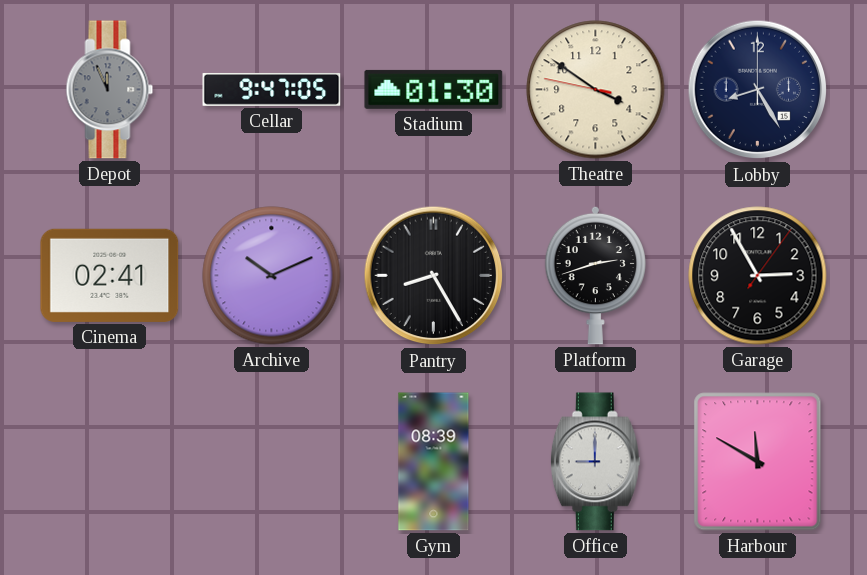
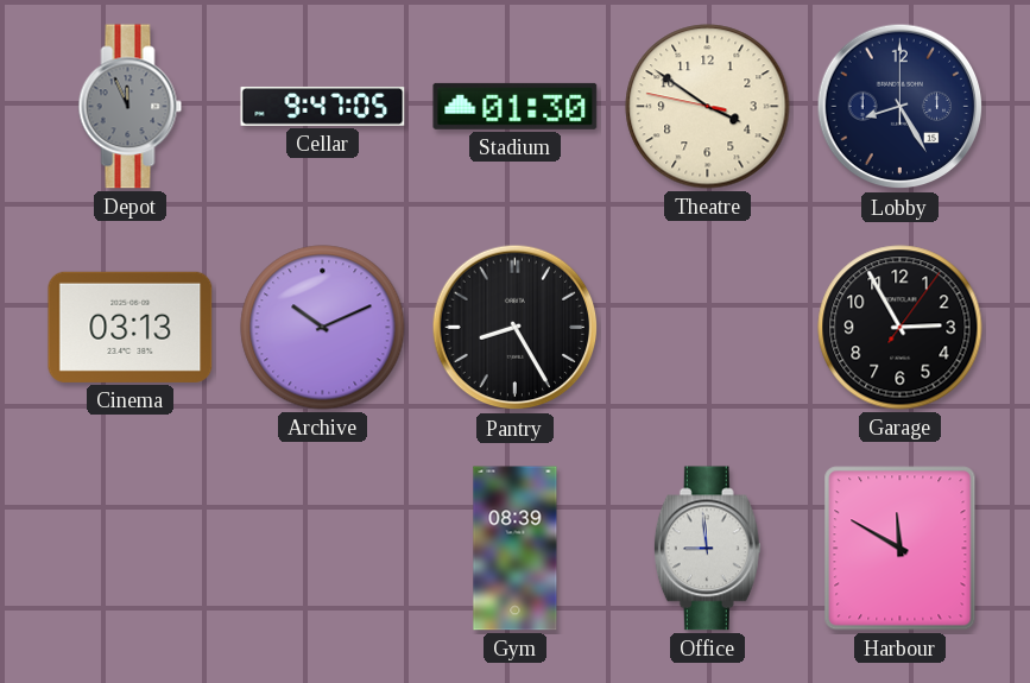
Cinema: 02:41 -> 03:13
Platform: 2:42 -> none
Office: 9:00 -> 8:59
